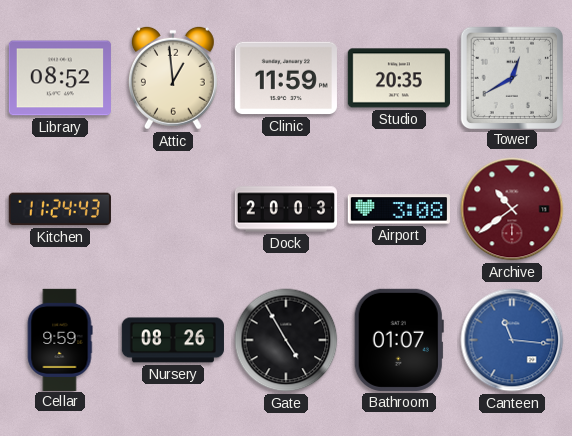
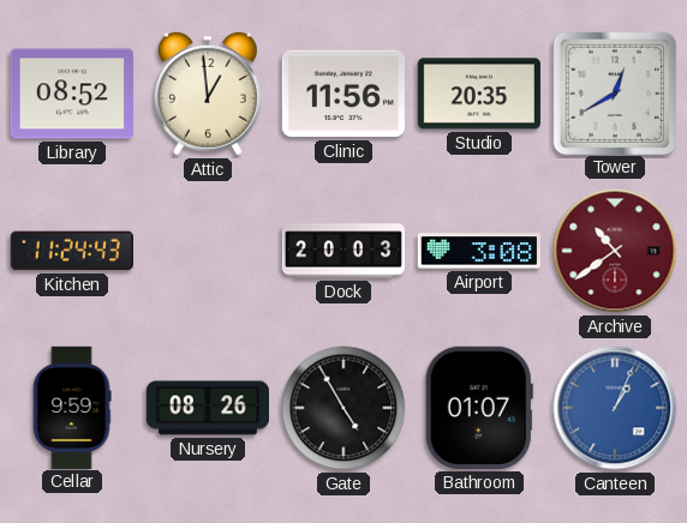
Clinic: 11:59 -> 11:56
Canteen: 11:16 -> 1:04
